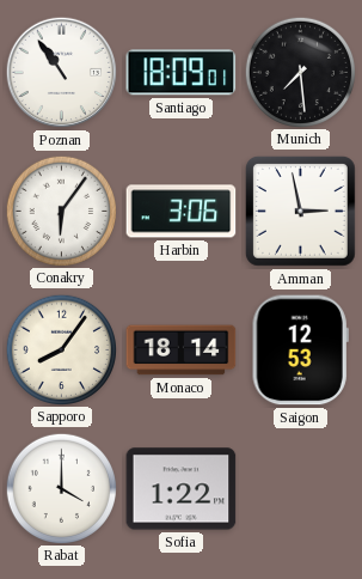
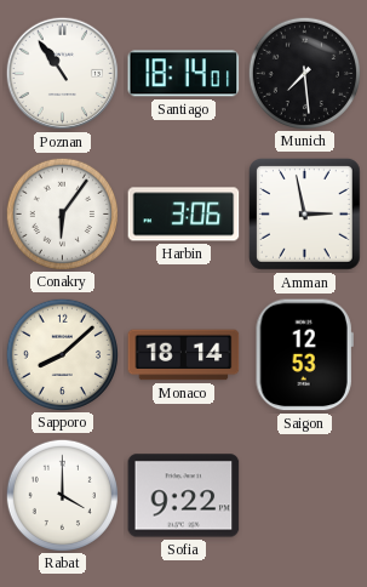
Santiago: 18:09 -> 18:14
Sapporo: 8:06 -> 8:08
Sofia: 1:22 -> 9:22
